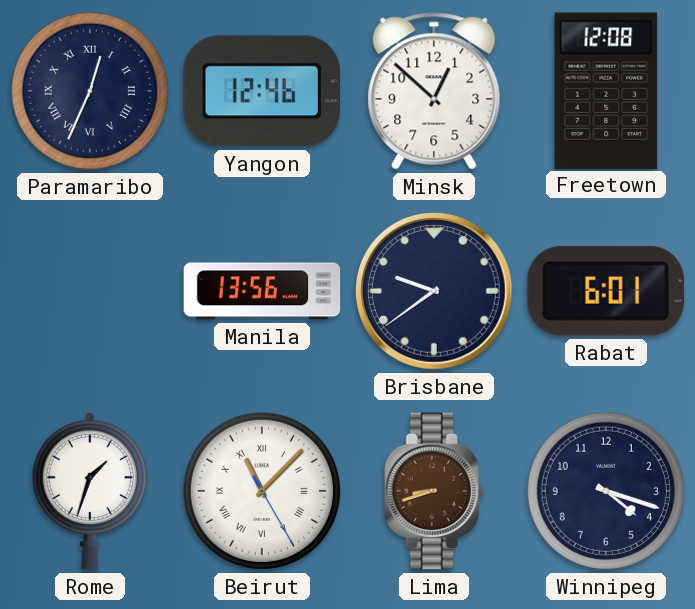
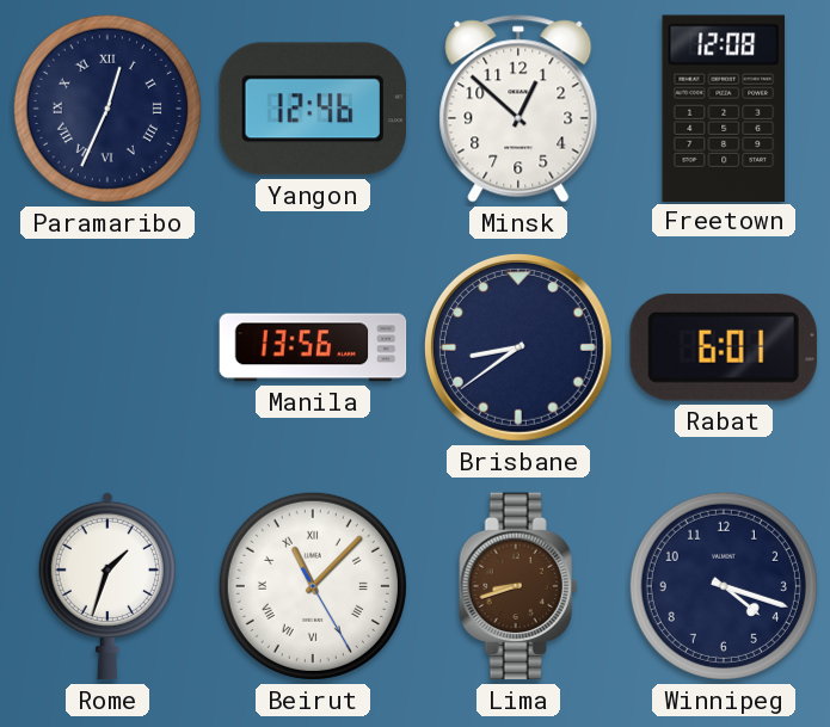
Brisbane: 9:39 -> 8:39
